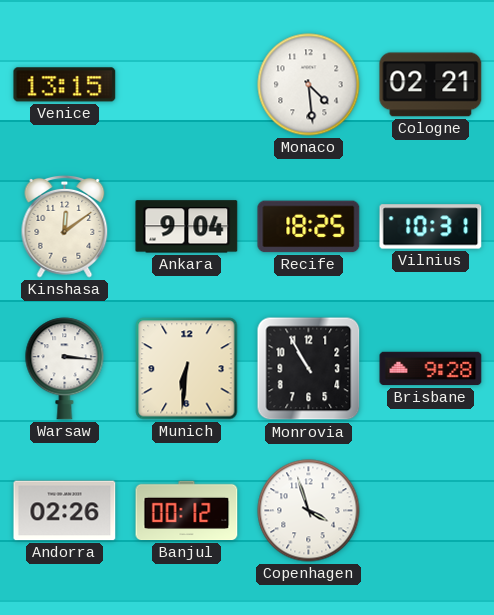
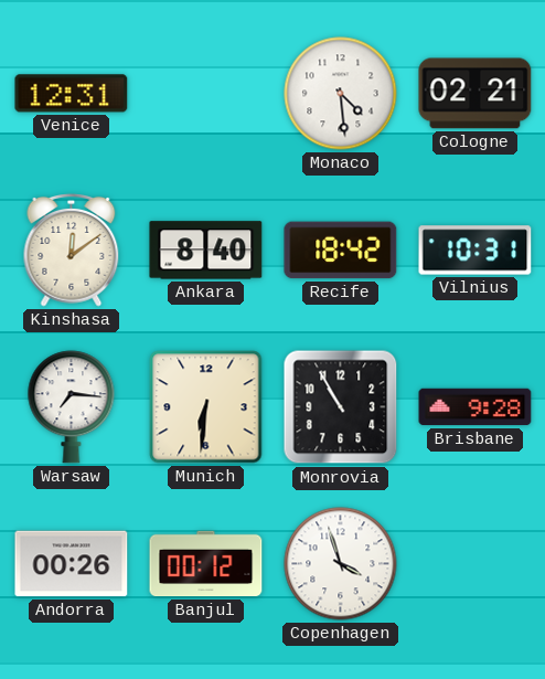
Venice: 13:15 -> 12:31
Ankara: 9:04 -> 8:40
Recife: 18:25 -> 18:42
Warsaw: 3:16 -> 7:16
Andorra: 02:26 -> 00:26
